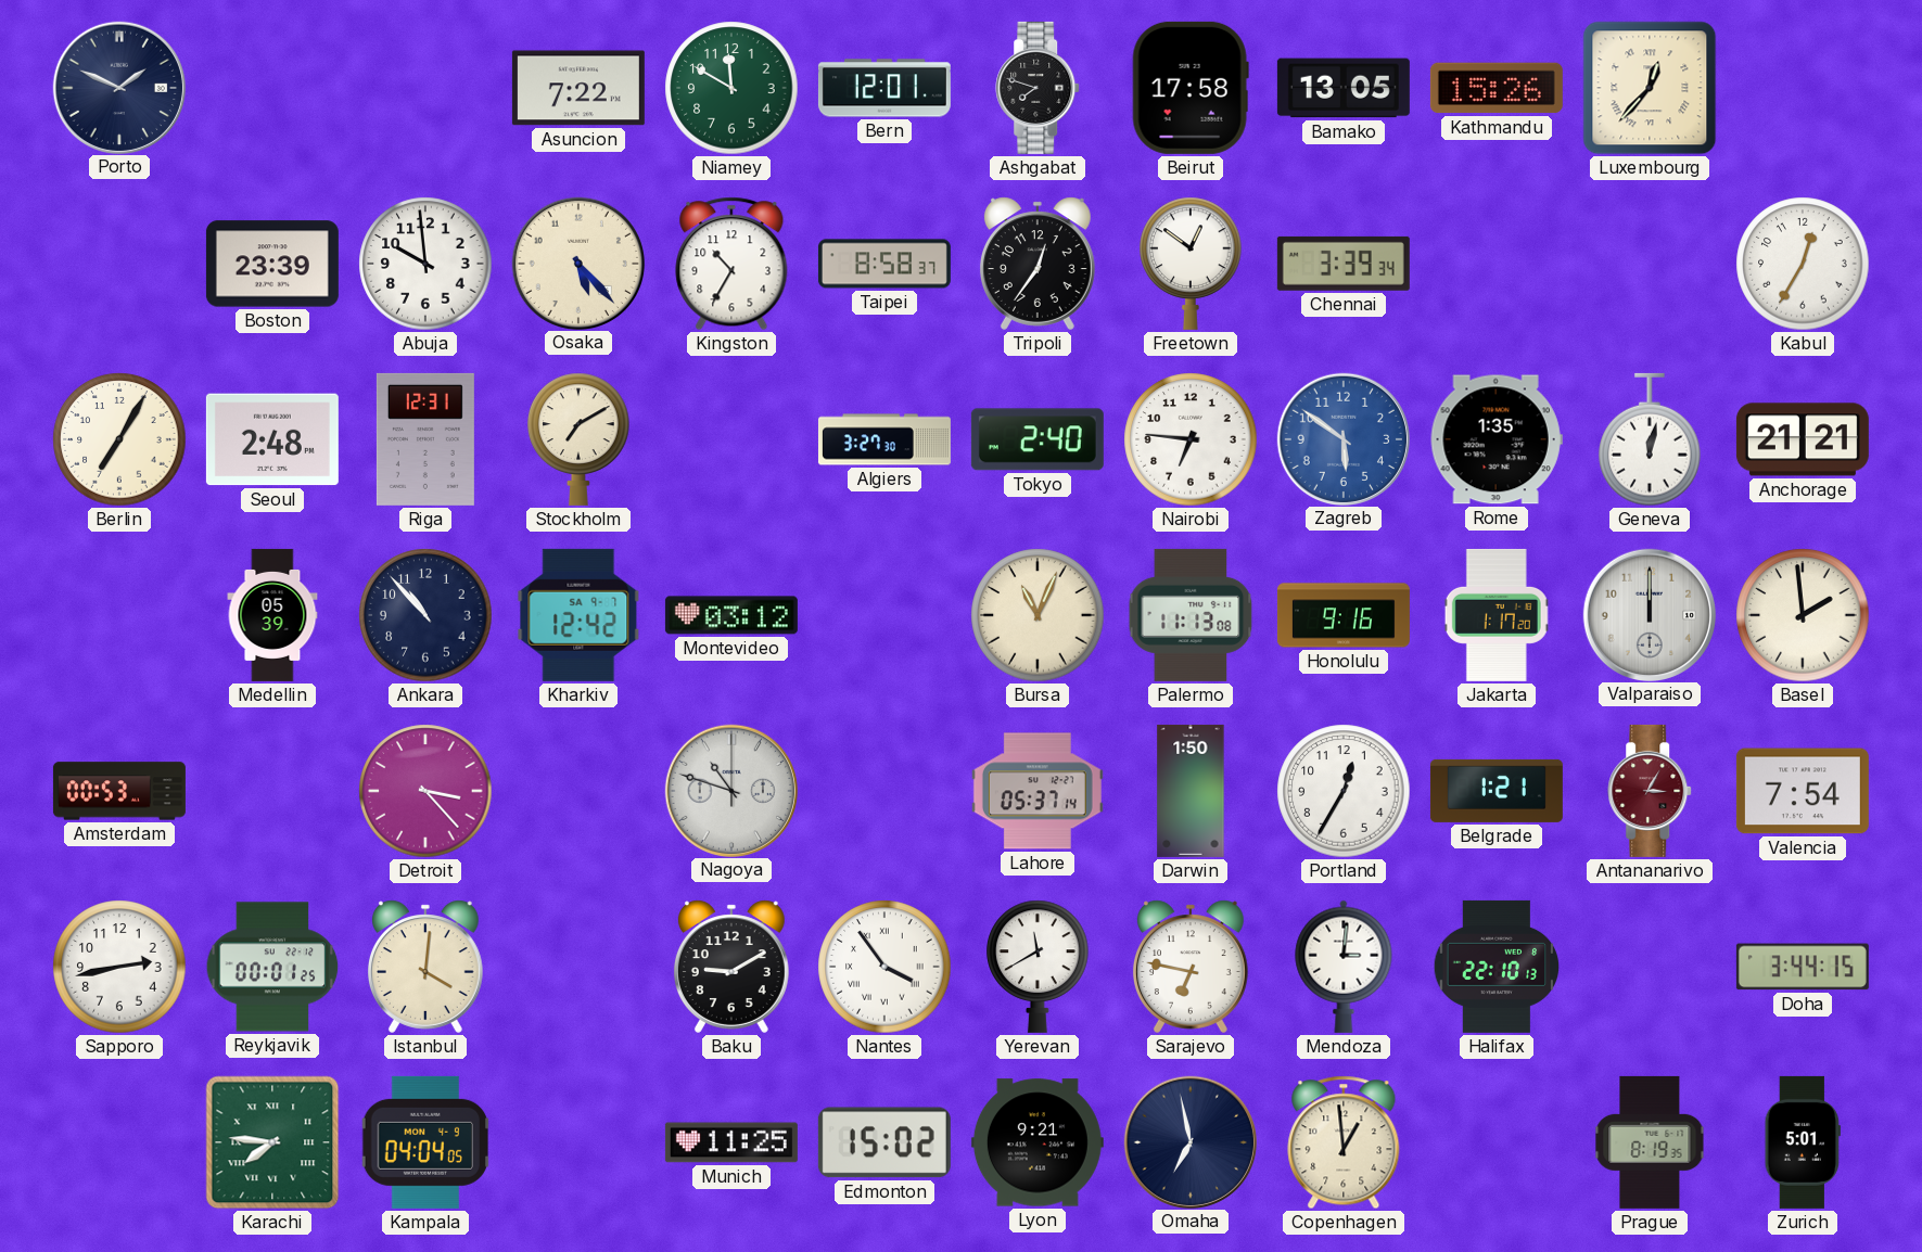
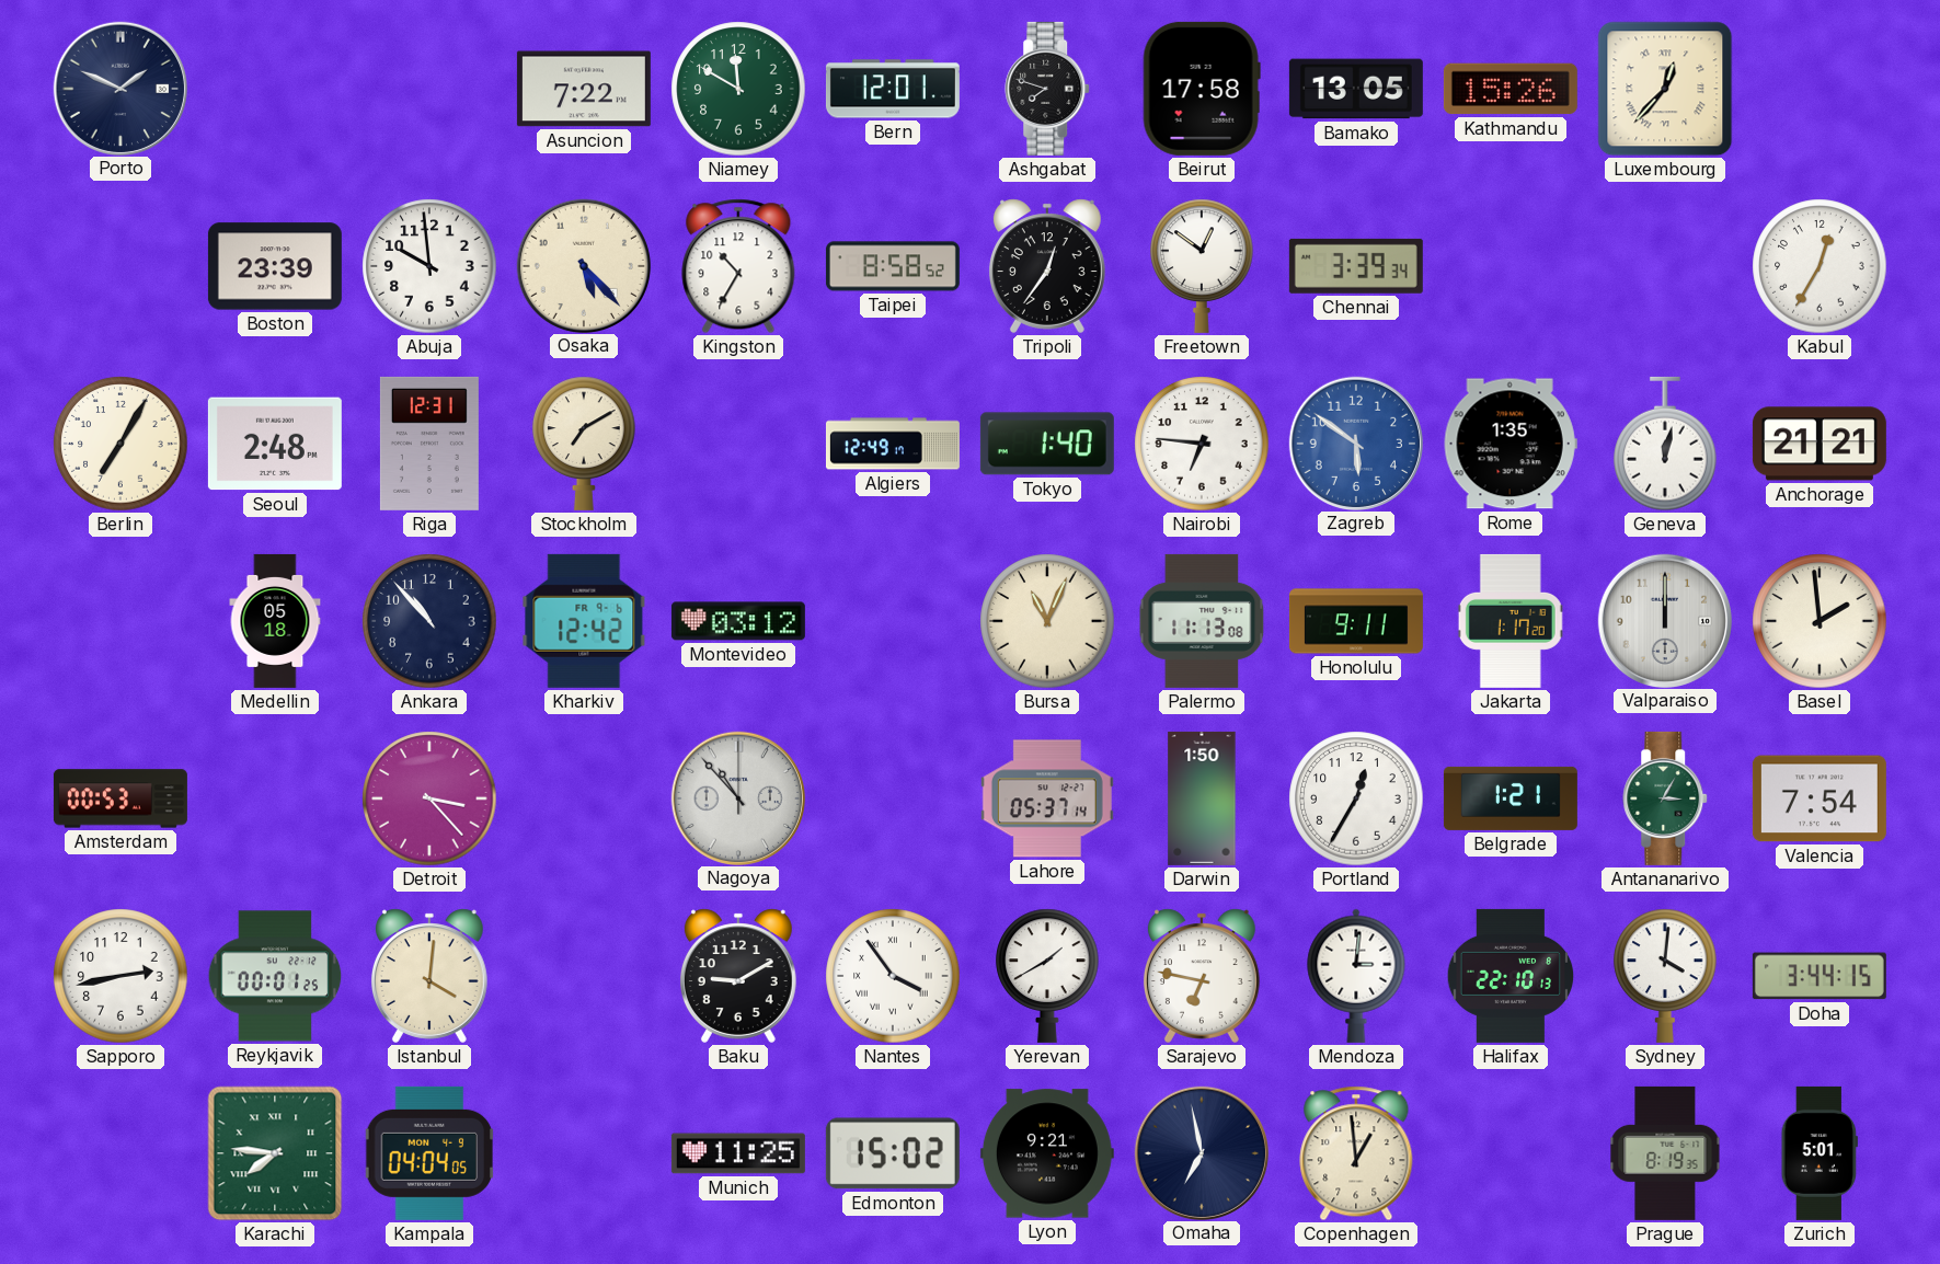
Taipei: 8:58:37 -> 8:58:52
Algiers: 3:27 -> 12:49
Tokyo: 2:40 -> 1:40
Medellin: 05:39 -> 05:18
Kharkiv date: SA 9-7 -> FR 9-6
Honolulu: 9:16 -> 9:11
Nagoya: 10:48 -> 10:53
Antananarivo dial: burgundy -> green
Yerevan: 11:40 -> 1:40
Sydney: none -> 4:01
